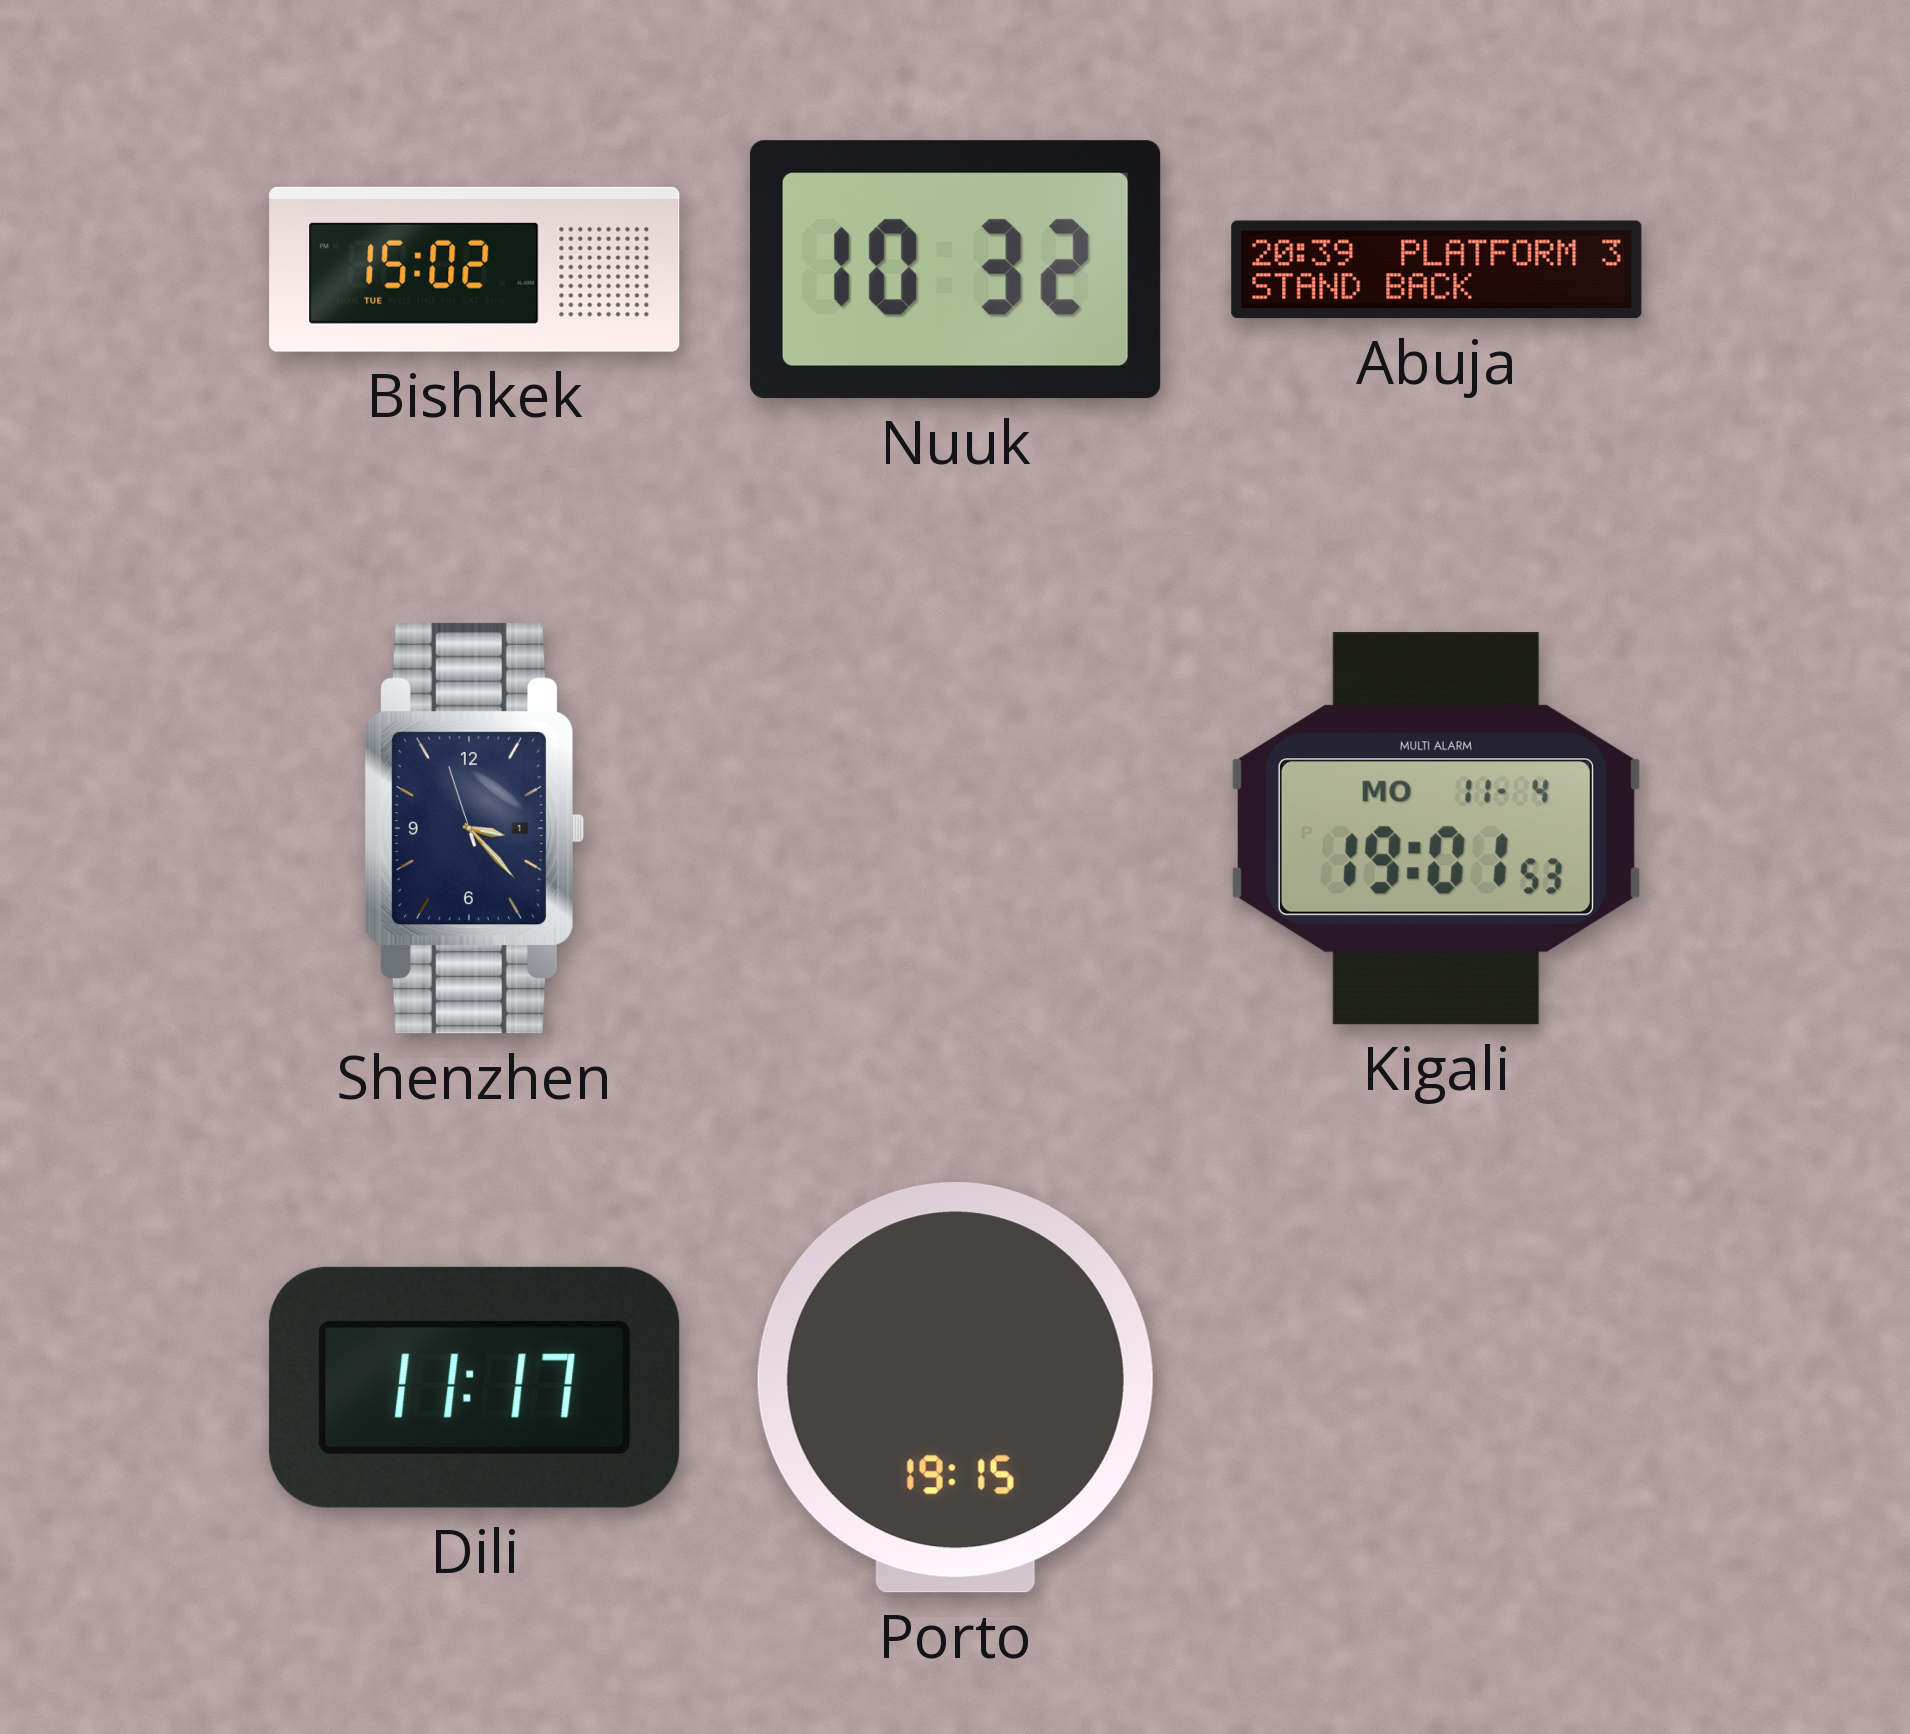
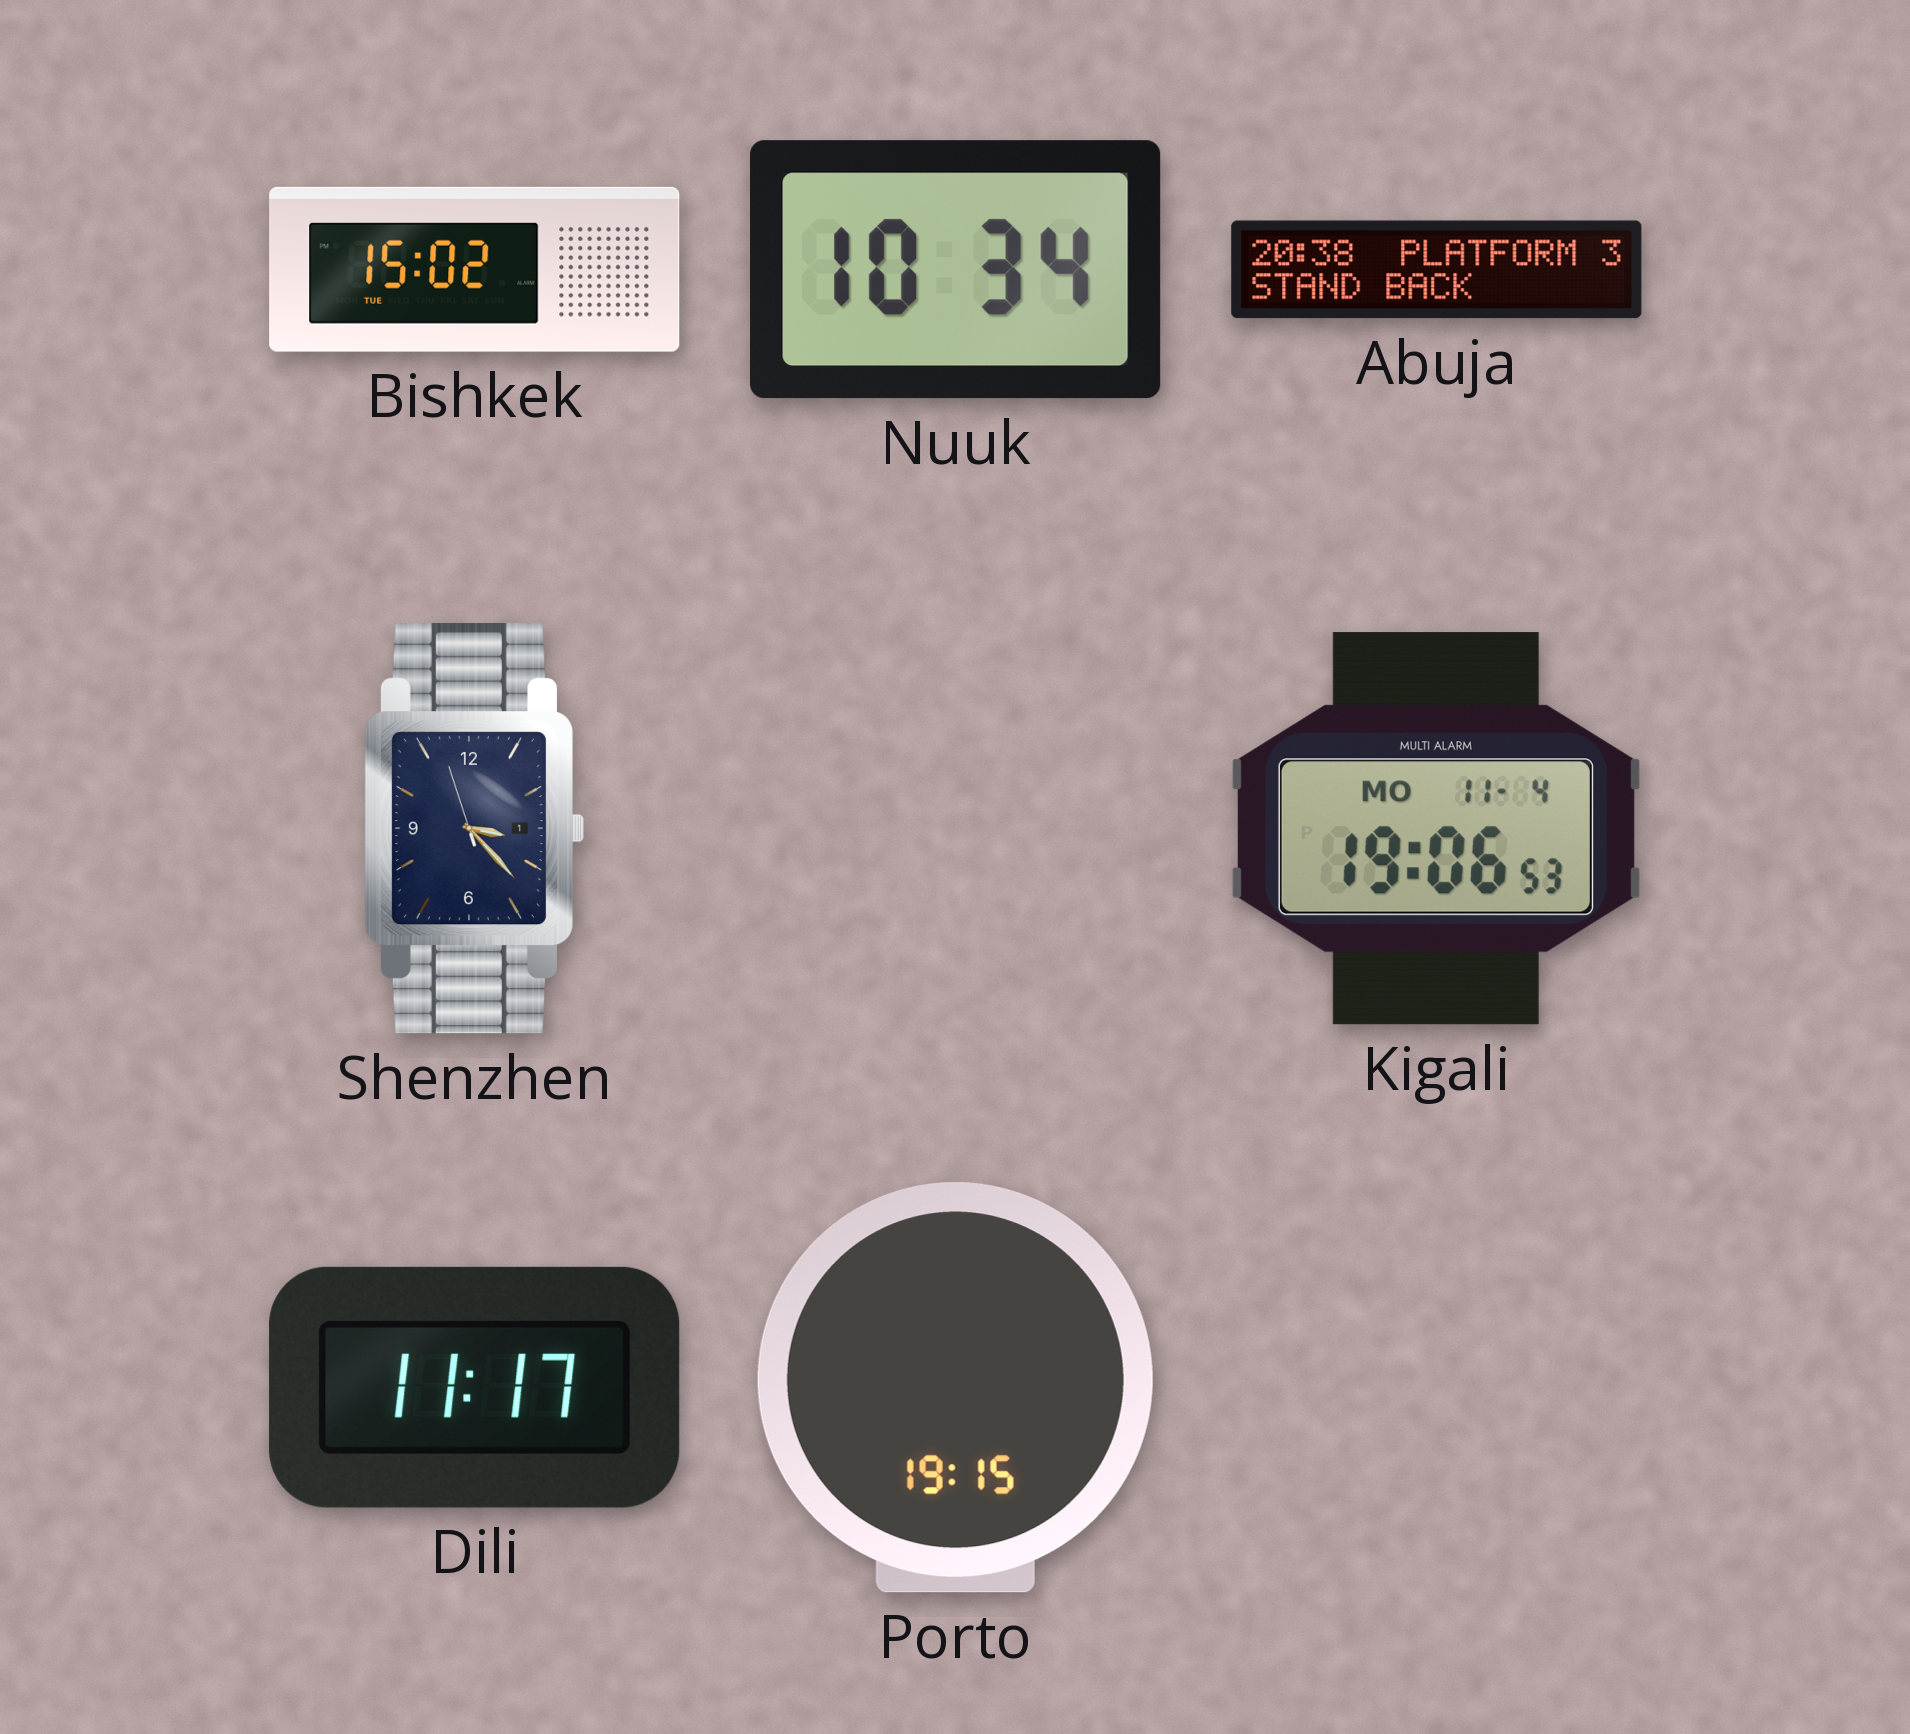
Nuuk: 10:32 -> 10:34
Abuja: 20:39 -> 20:38
Kigali: 19:01 -> 19:06
